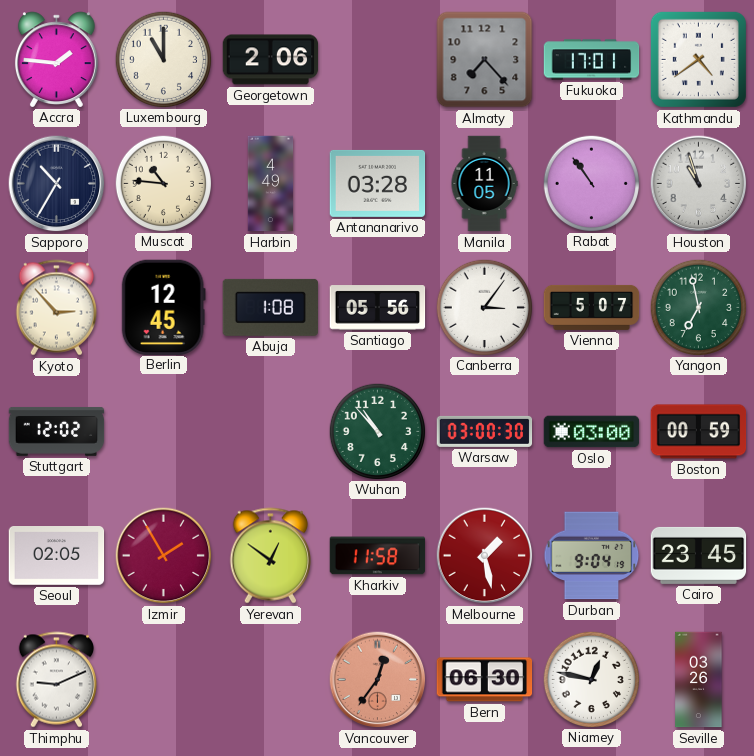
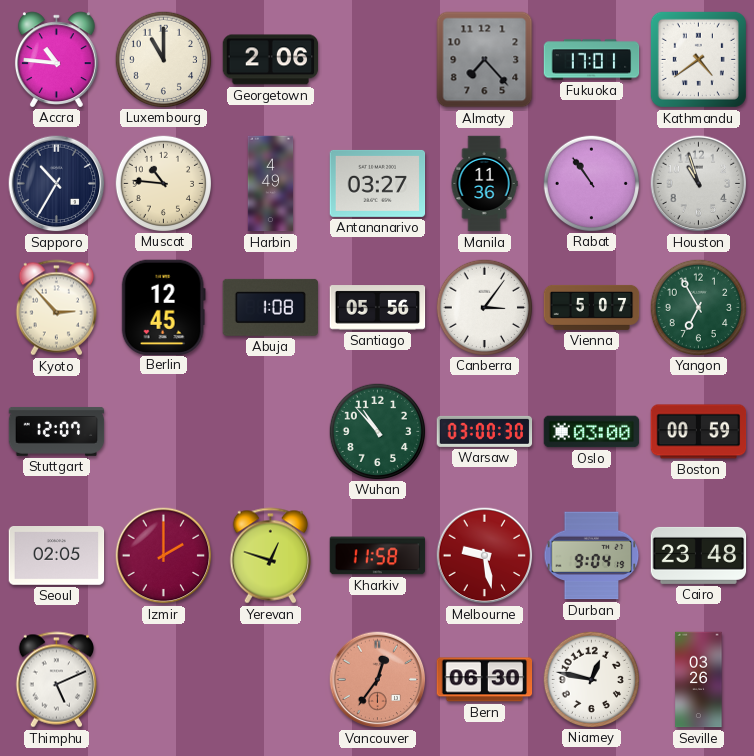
Accra: 1:46 -> 10:46
Antananarivo: 03:28 -> 03:27
Manila: 11:05 -> 11:36
Yangon: 6:58 -> 6:55
Stuttgart: 12:02 -> 12:07
Izmir: 1:55 -> 2:00
Yerevan: 12:51 -> 12:48
Melbourne: 1:28 -> 9:28
Cairo: 23:45 -> 23:48
Thimphu: 9:11 -> 5:11
